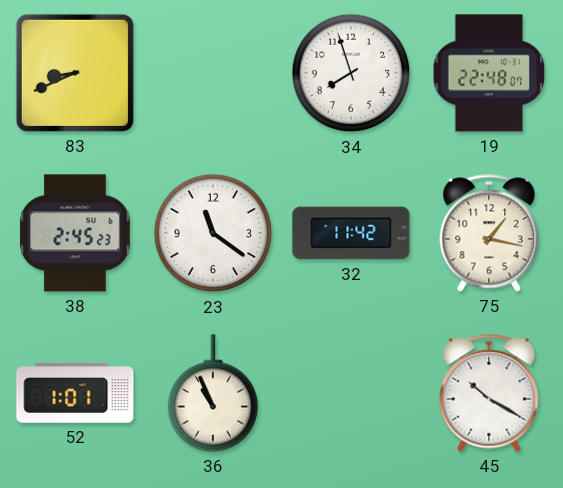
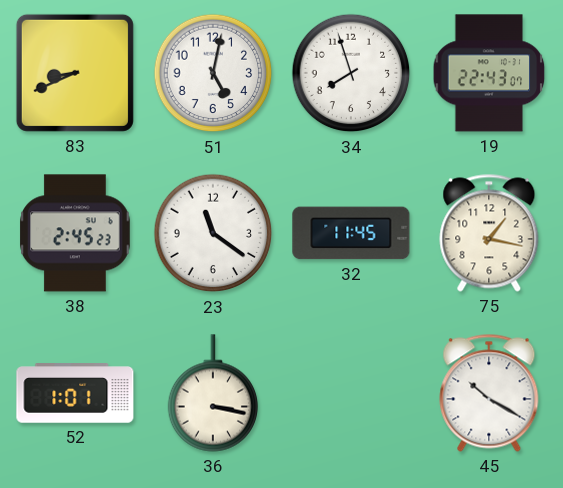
51: none -> 5:02
19: 22:48 -> 22:43
32: 11:42 -> 11:45
36: 10:56 -> 3:17
